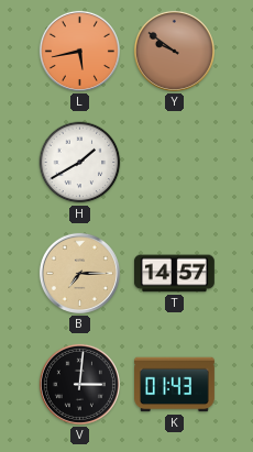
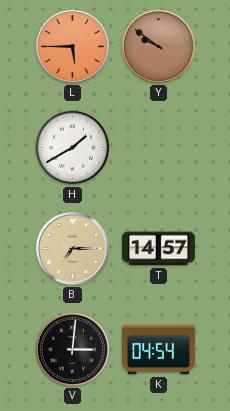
L: 5:43 -> 5:45
K: 01:43 -> 04:54
